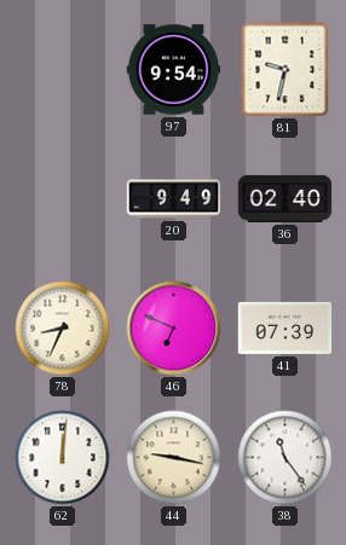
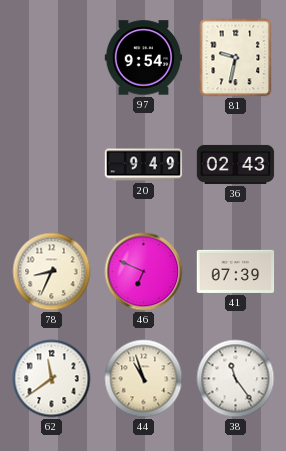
36: 02:40 -> 02:43
62: 12:01 -> 11:39
44: 9:17 -> 10:57
